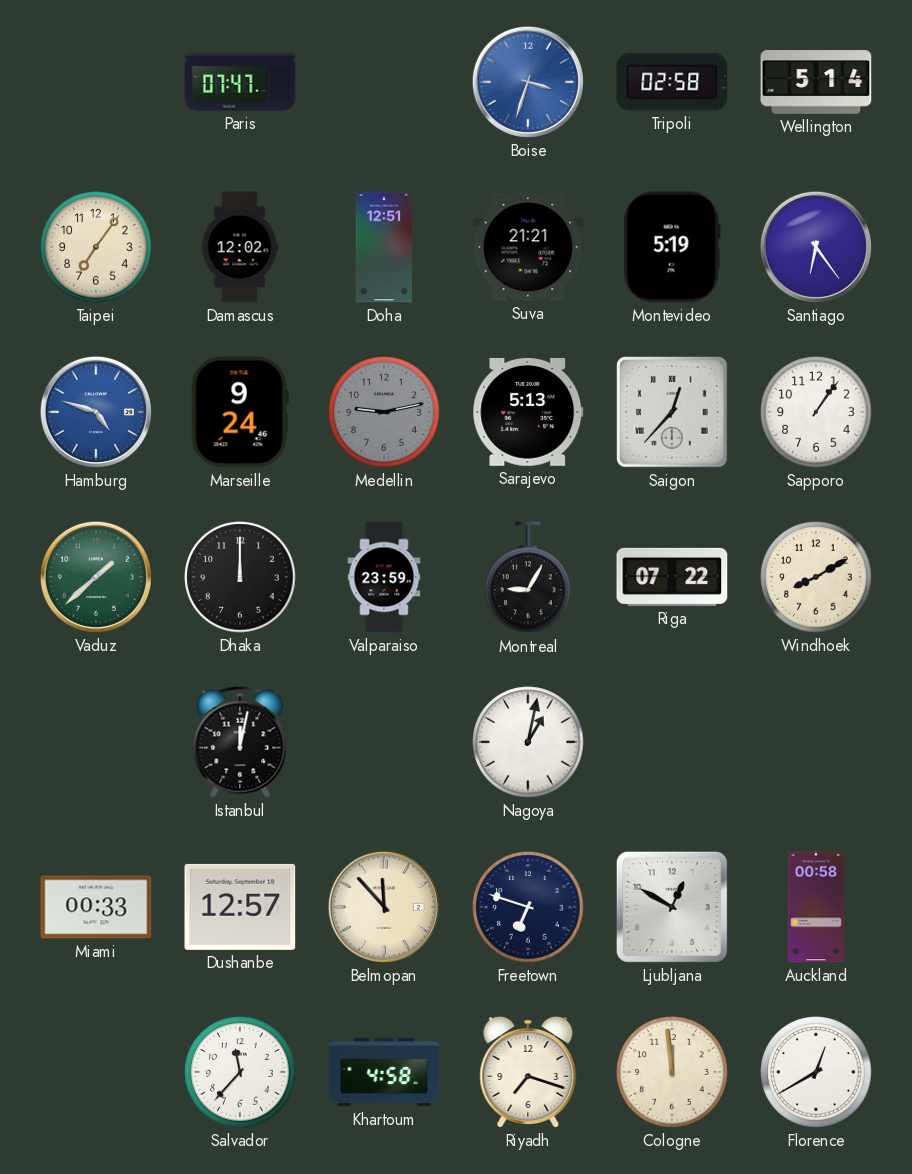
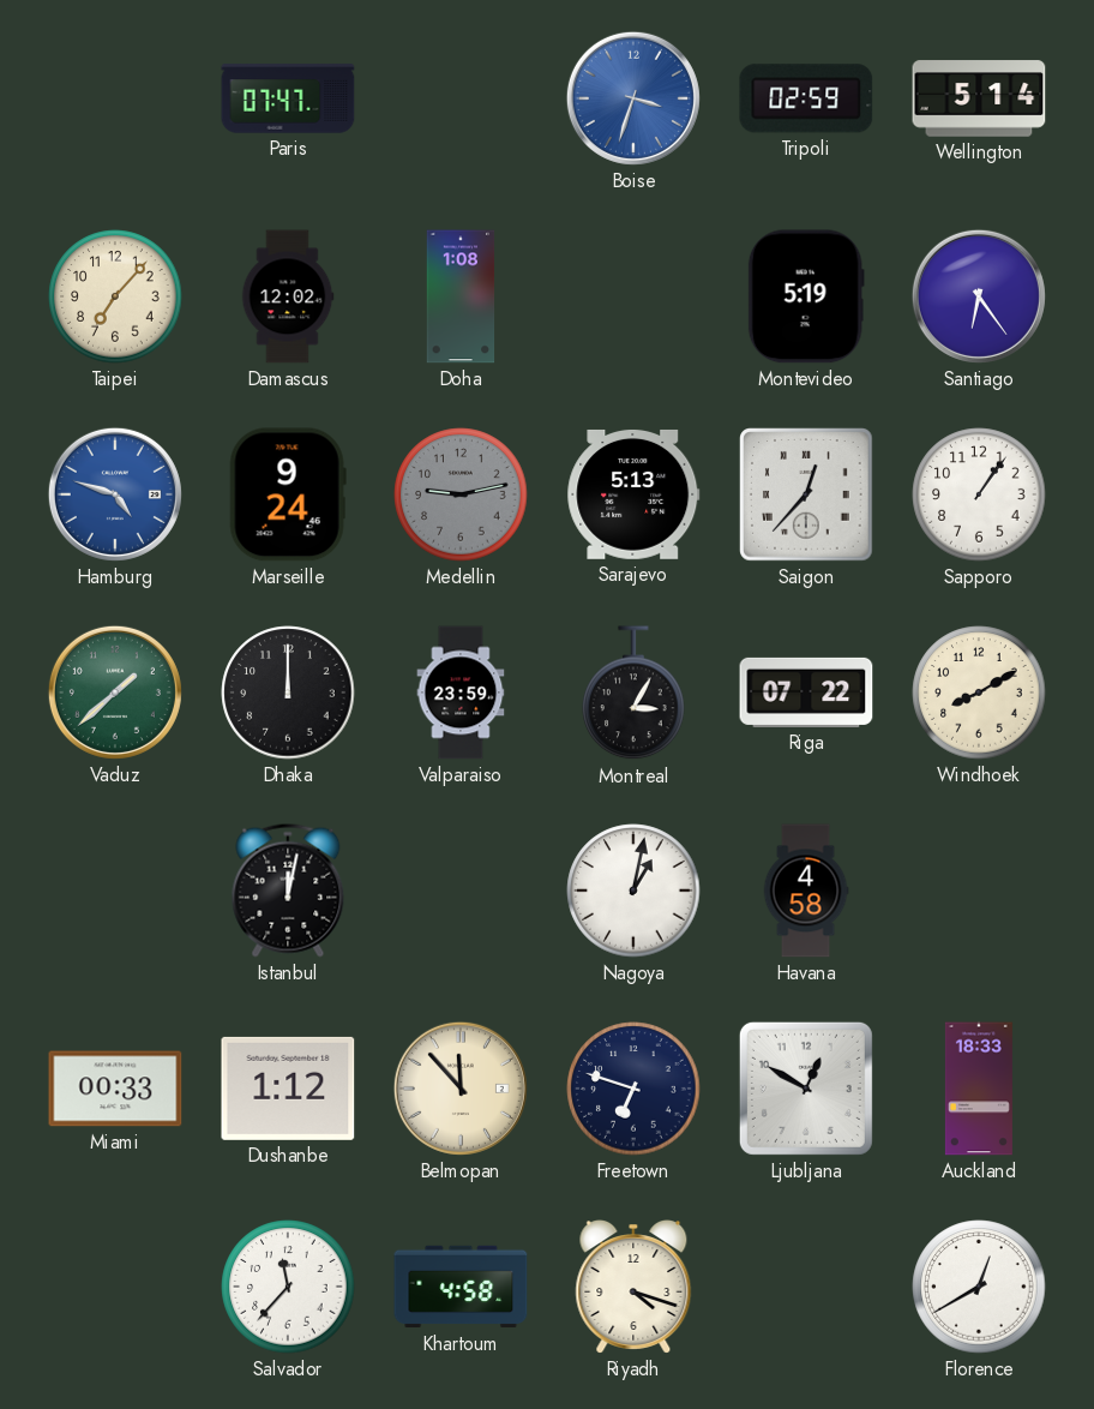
Tripoli: 02:58 -> 02:59
Taipei: 7:06 -> 7:07
Doha: 12:51 -> 1:08
Suva: 21:21 -> none
Montreal: 9:05 -> 3:05
Havana: none -> 4:58
Dushanbe: 12:57 -> 1:12
Auckland: 00:58 -> 18:33
Riyadh: 7:18 -> 4:18
Cologne: 11:59 -> none
